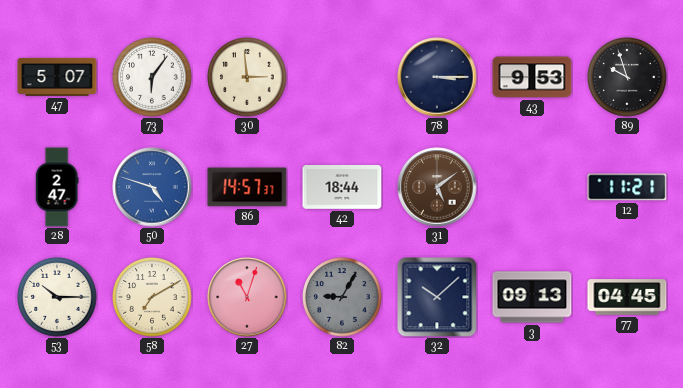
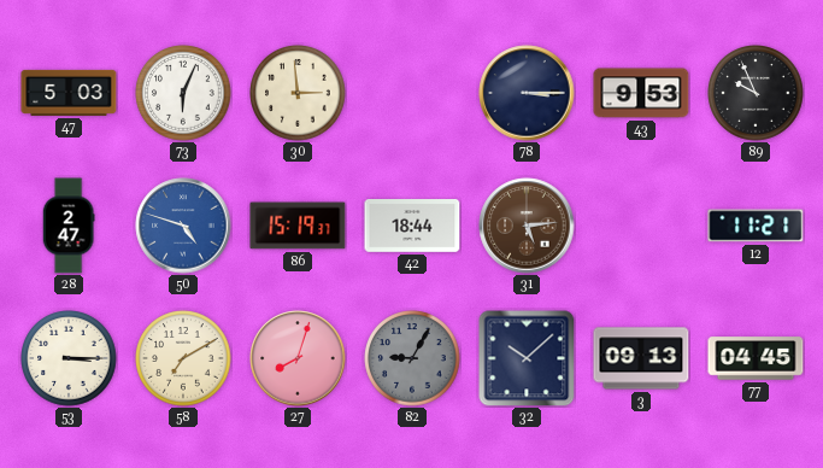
47: 5:07 -> 5:03
73: 6:06 -> 6:04
89: 9:57 -> 9:56
86: 14:57 -> 15:19
31: 5:09 -> 5:14
53: 10:15 -> 3:15
27: 11:03 -> 8:03
